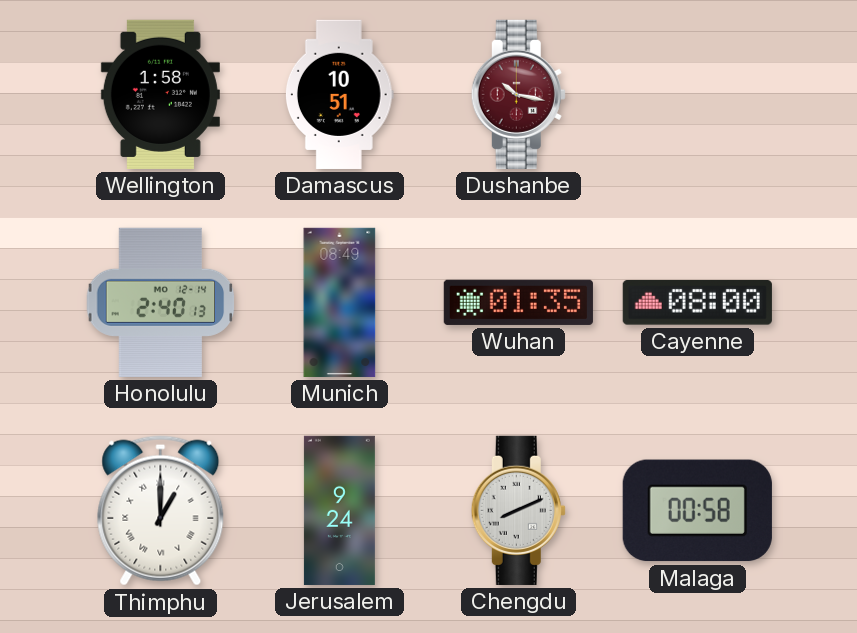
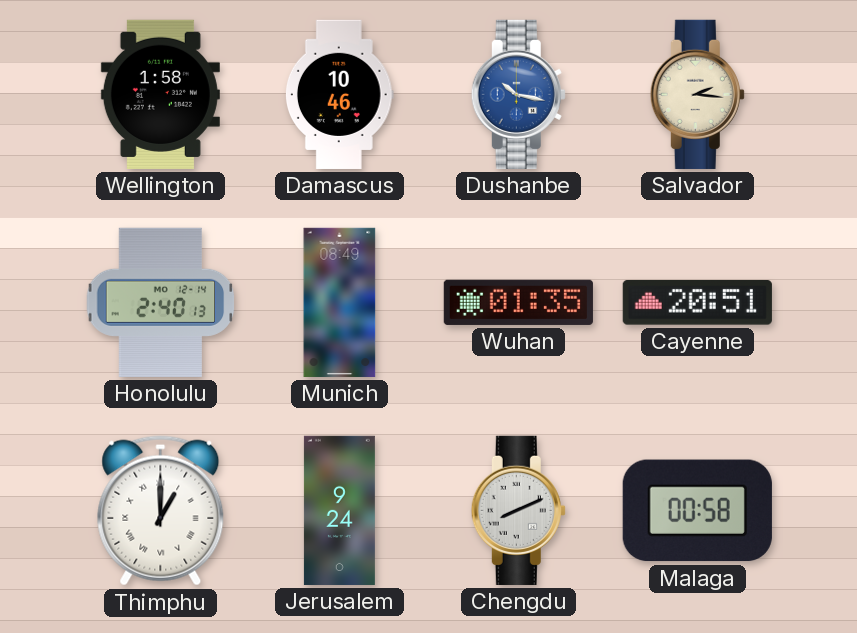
Damascus: 10:51 -> 10:46
Dushanbe dial: burgundy -> blue
Salvador: none -> 2:16
Cayenne: 08:00 -> 20:51
